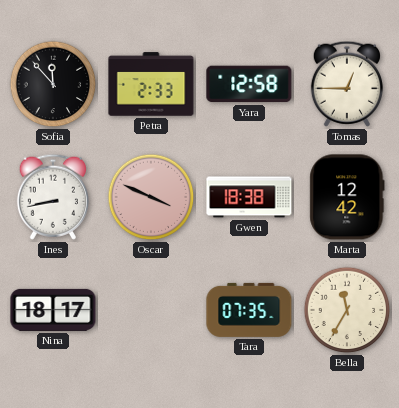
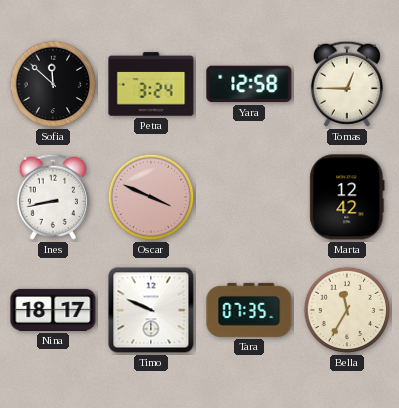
Sofia: 11:53 -> 11:52
Petra: 2:33 -> 3:24
Gwen: 18:38 -> none
Timo: none -> 9:49
